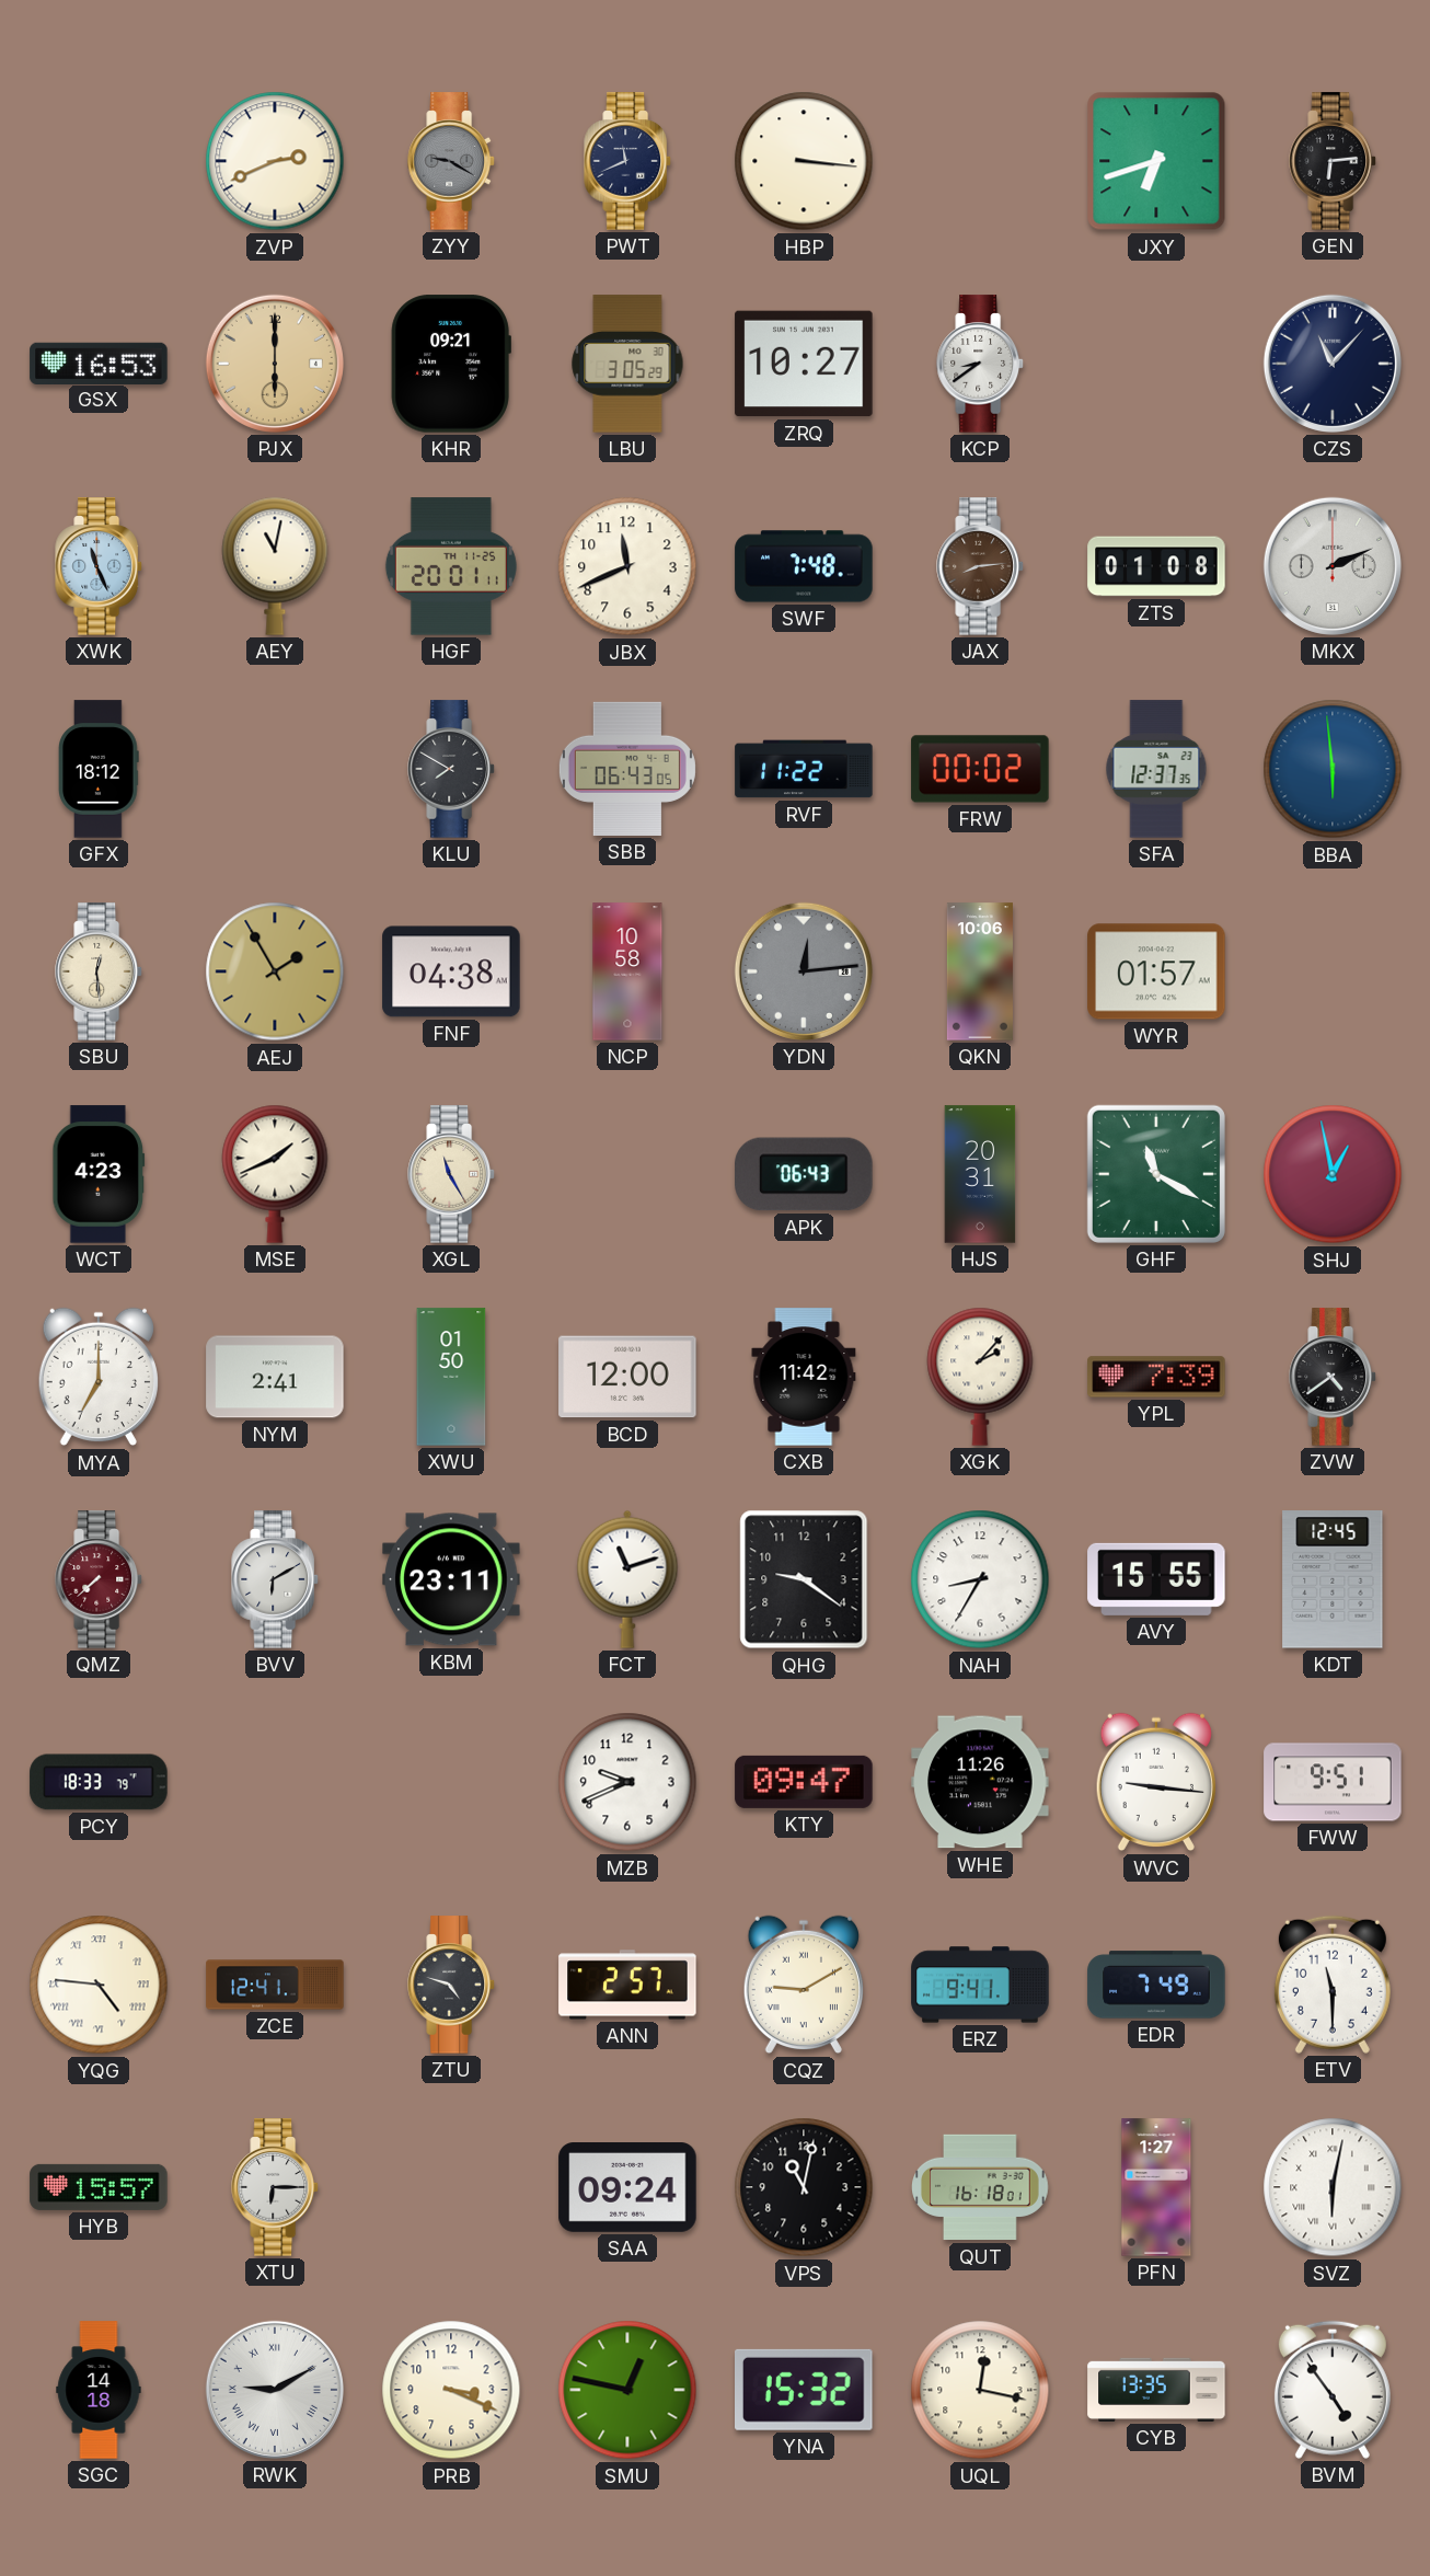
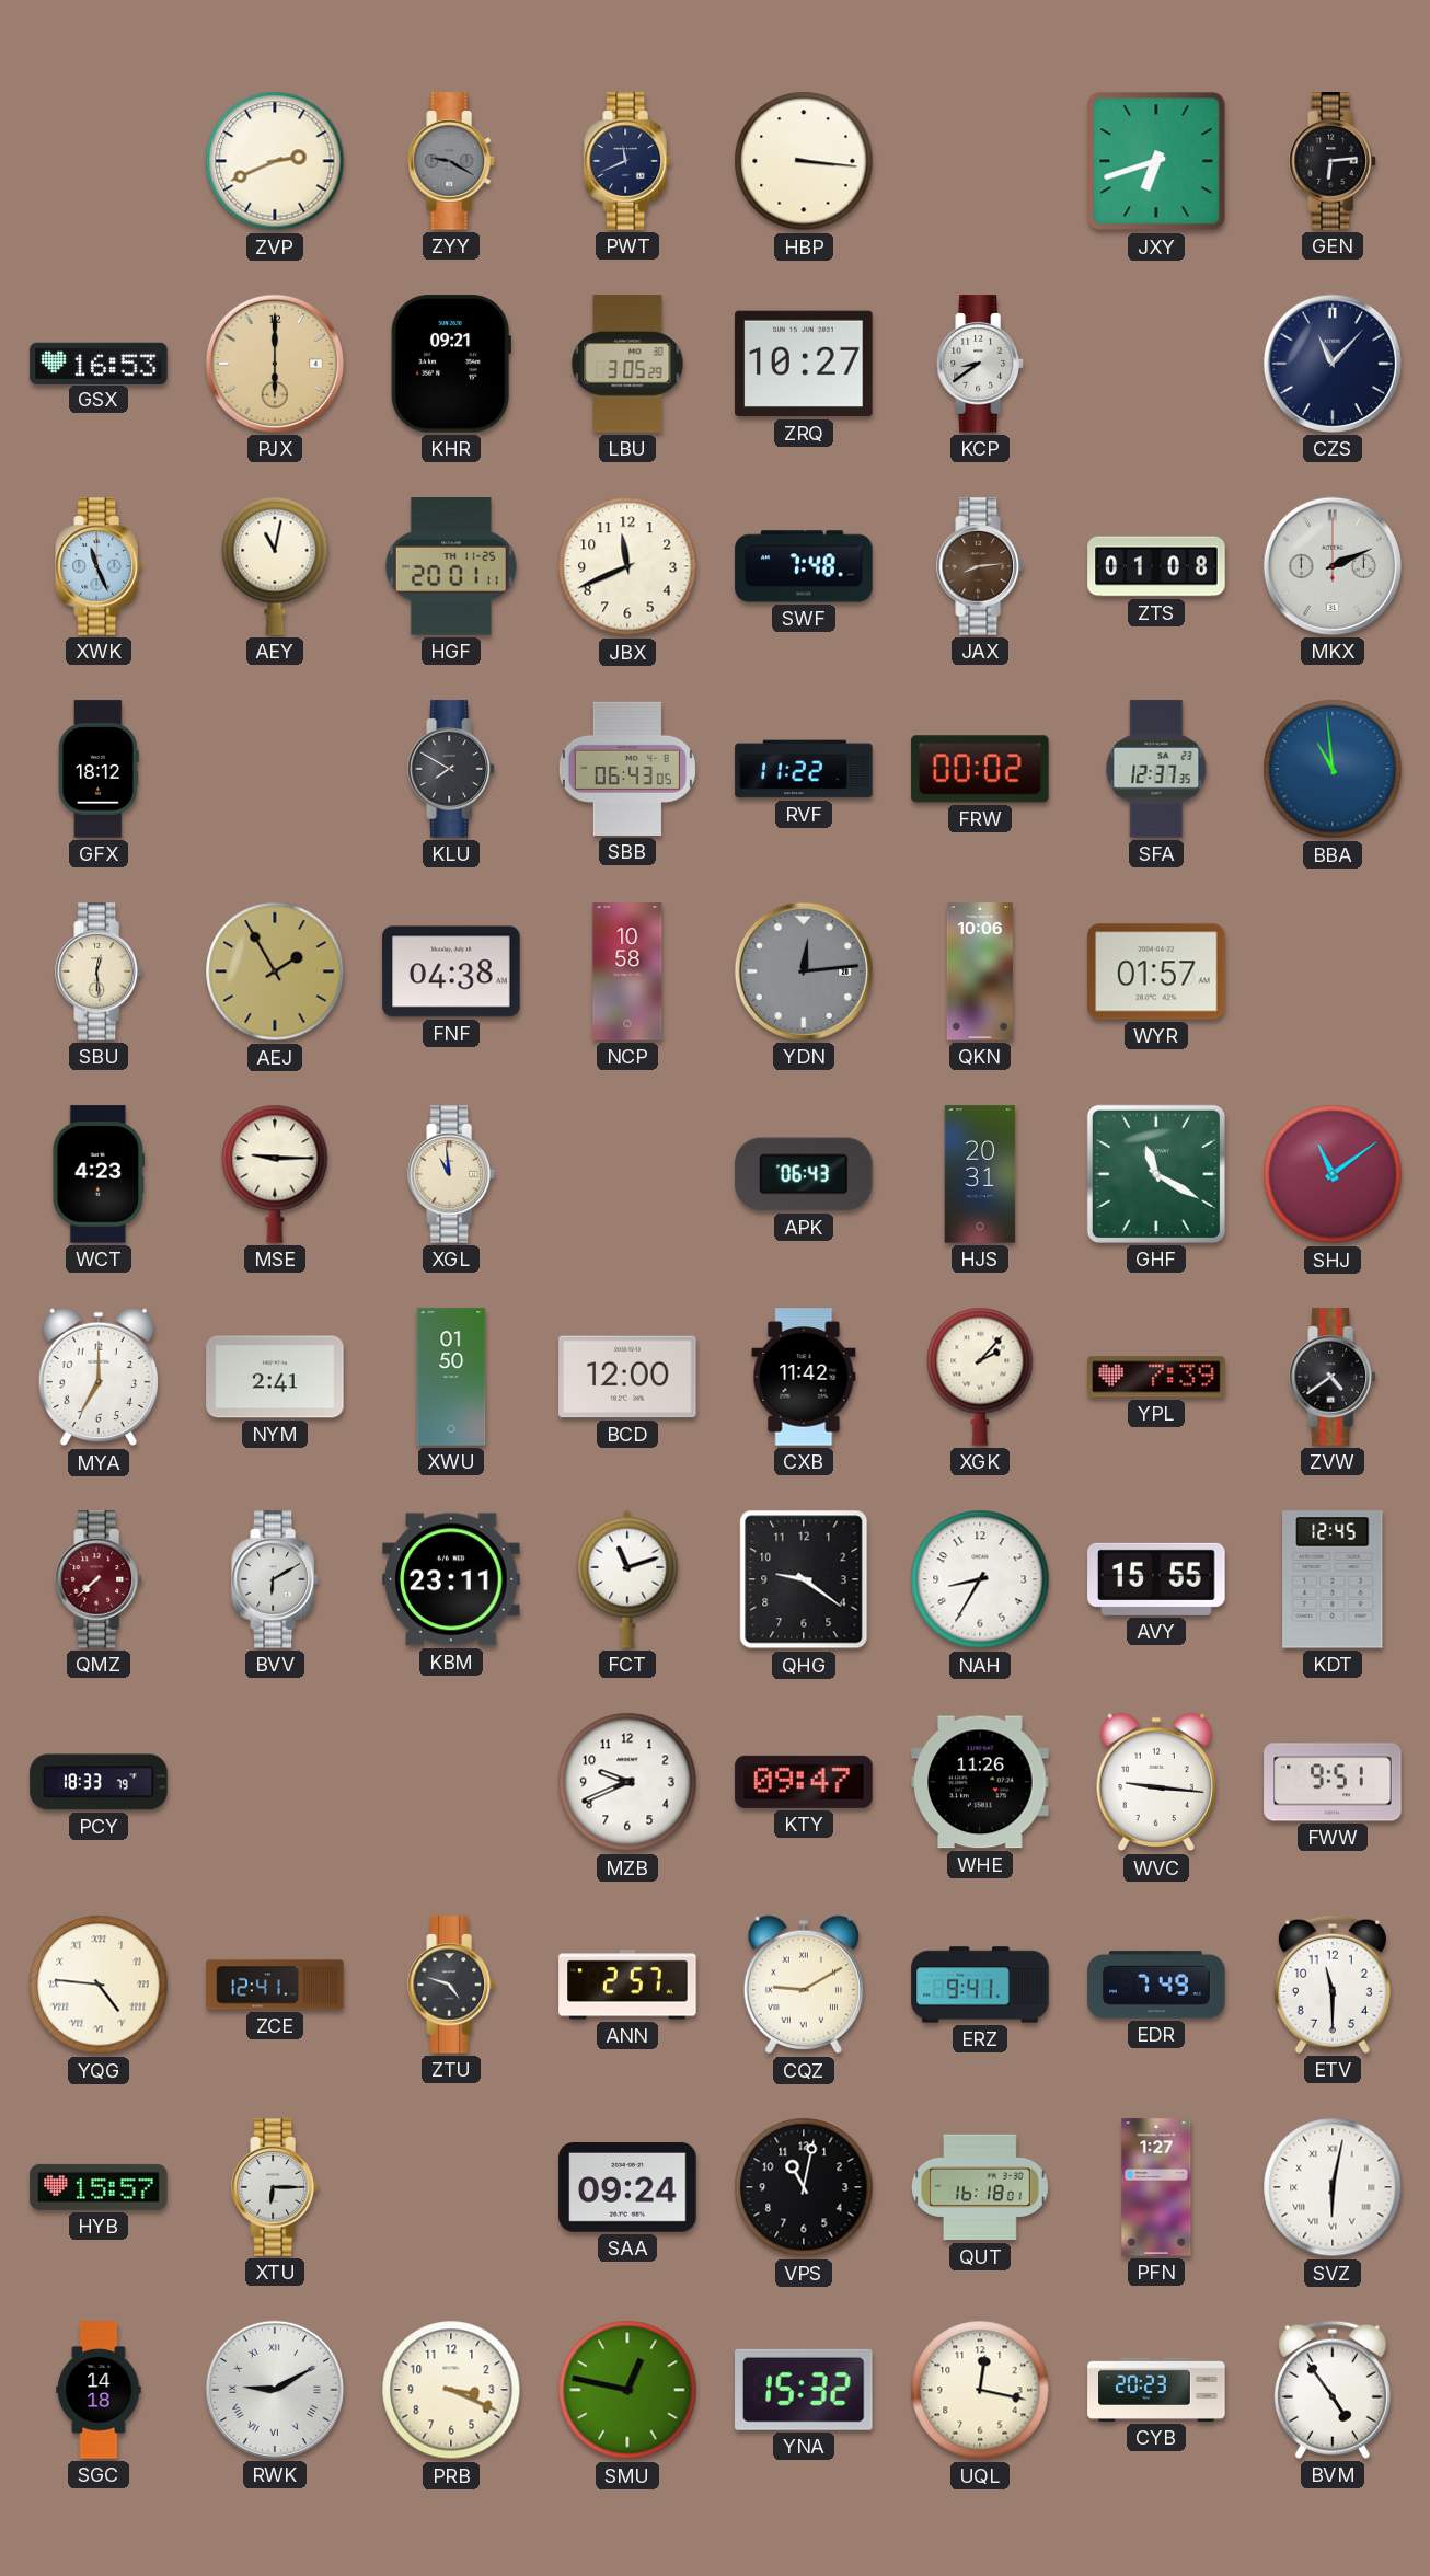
BBA: 5:59 -> 10:59
MSE: 1:41 -> 9:15
XGL: 11:25 -> 10:59
SHJ: 12:58 -> 11:09
CYB: 13:35 -> 20:23
